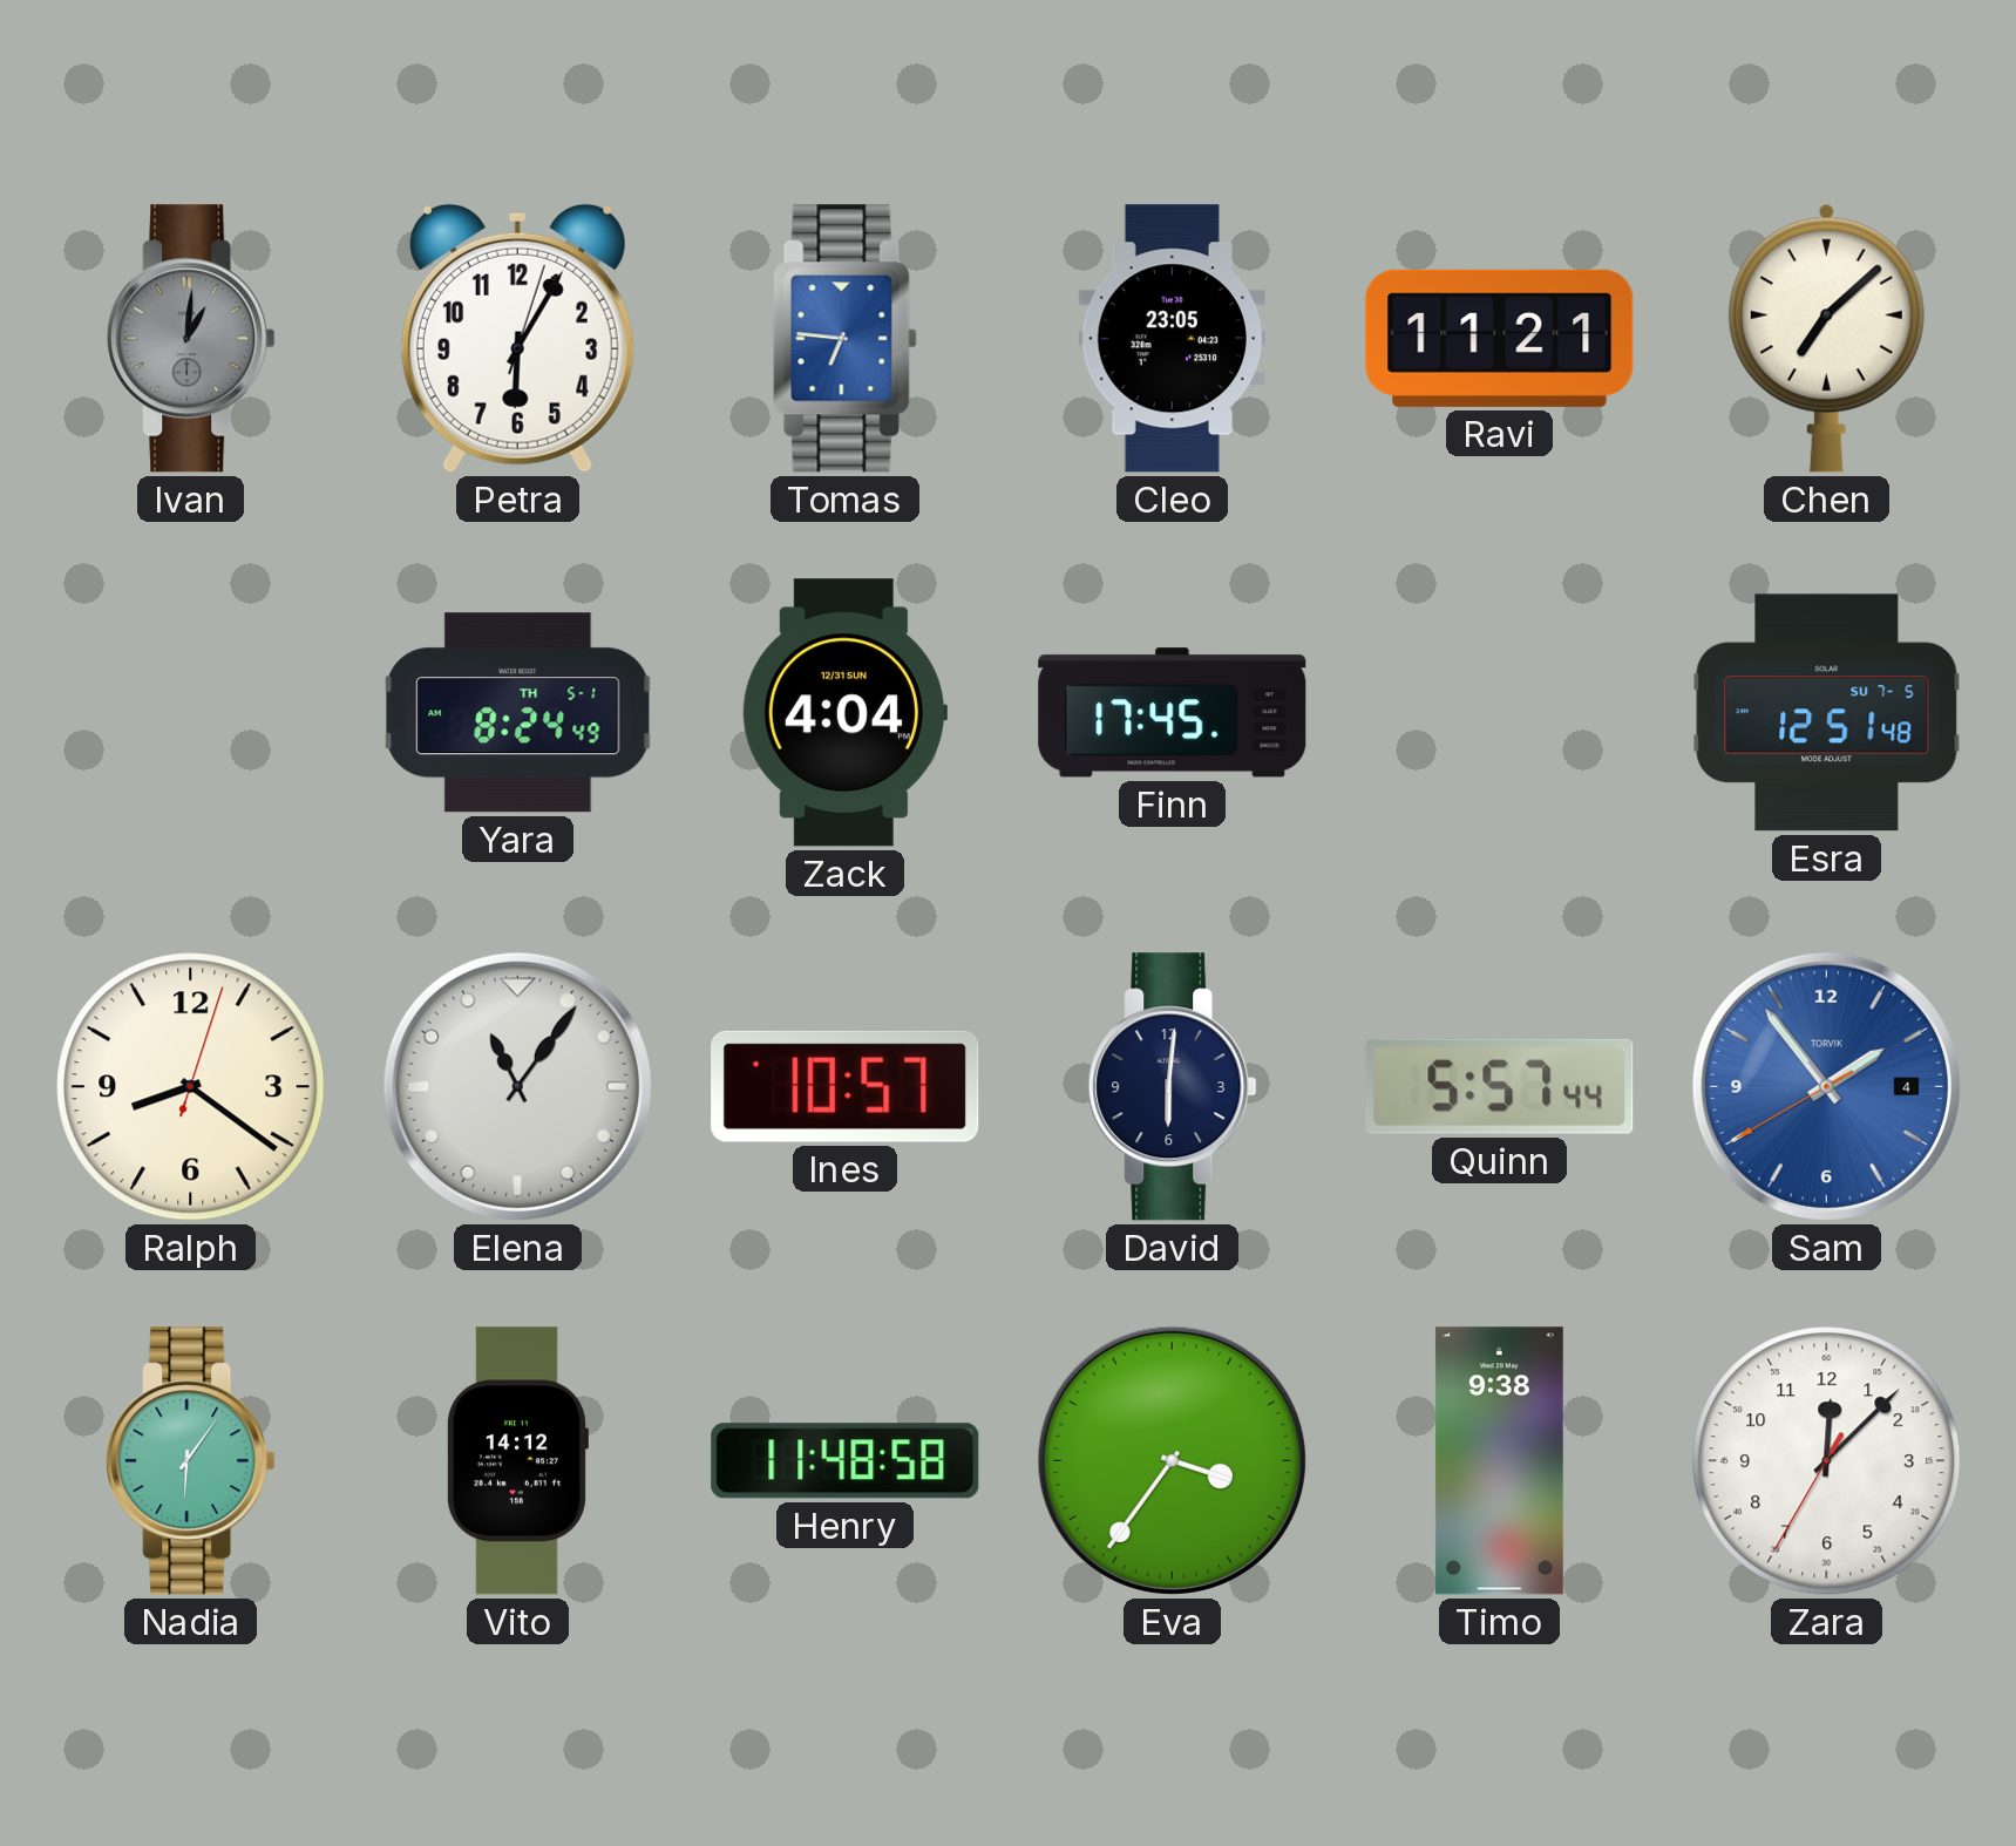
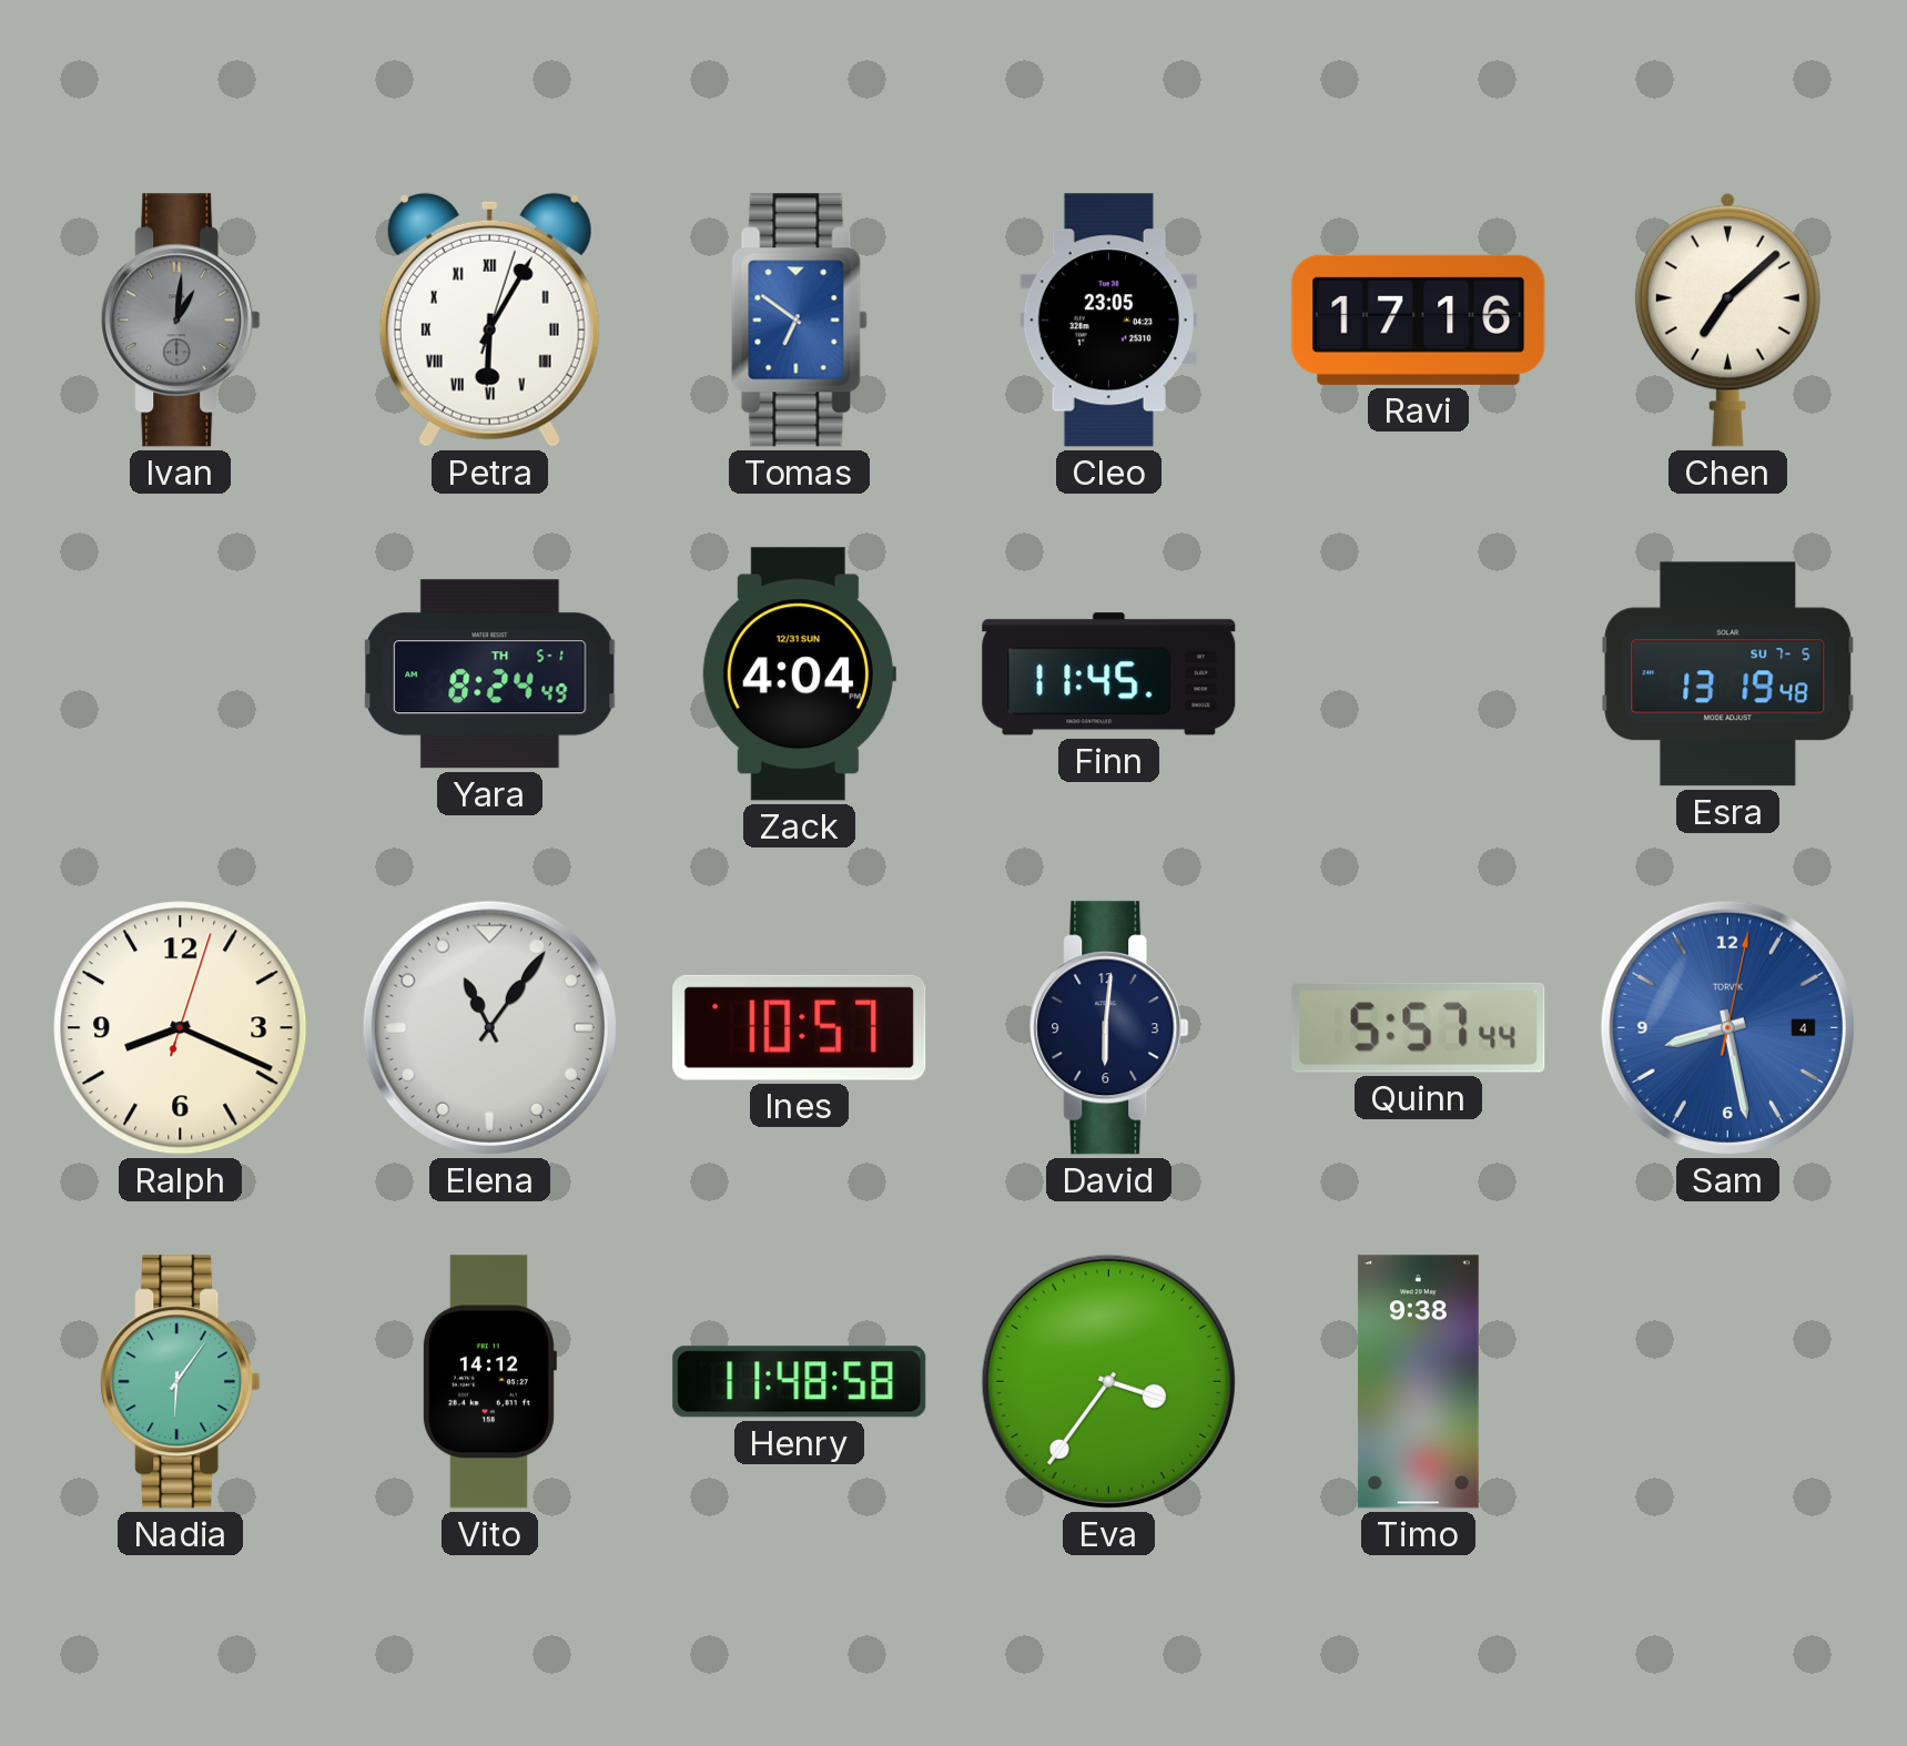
Petra numerals: Arabic -> Roman
Tomas: 6:46 -> 6:51
Ravi: 11:21 -> 17:16
Finn: 17:45 -> 11:45
Esra: 12:51 -> 13:19
Ralph: 8:21 -> 8:19
Sam: 1:53 -> 8:28
Zara: 12:07 -> none
